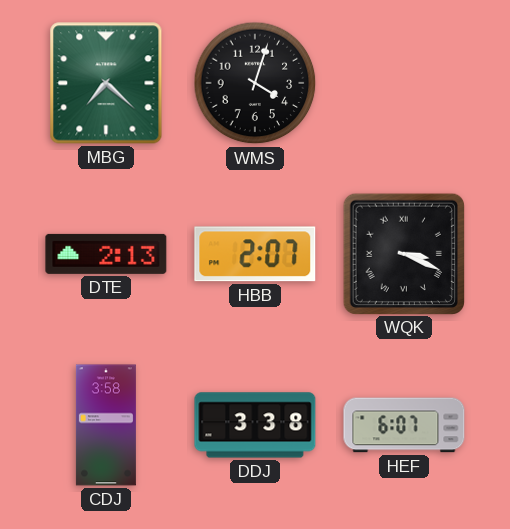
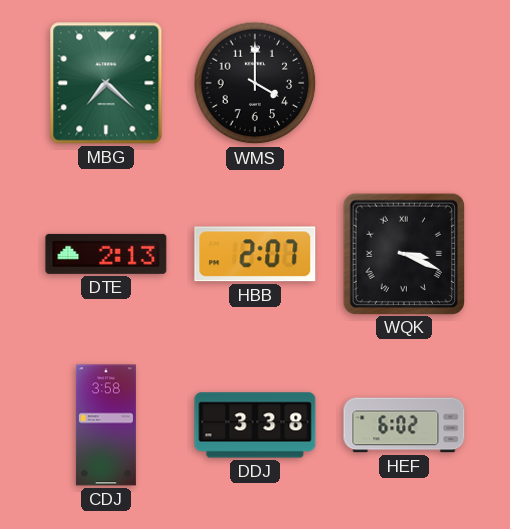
WMS: 4:03 -> 4:00
HEF: 6:07 -> 6:02
